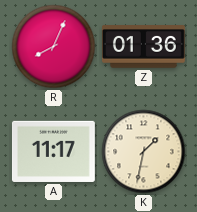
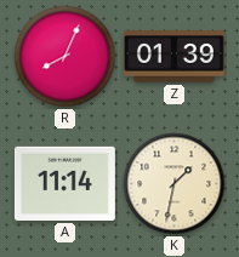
Z: 01:36 -> 01:39
A: 11:17 -> 11:14
